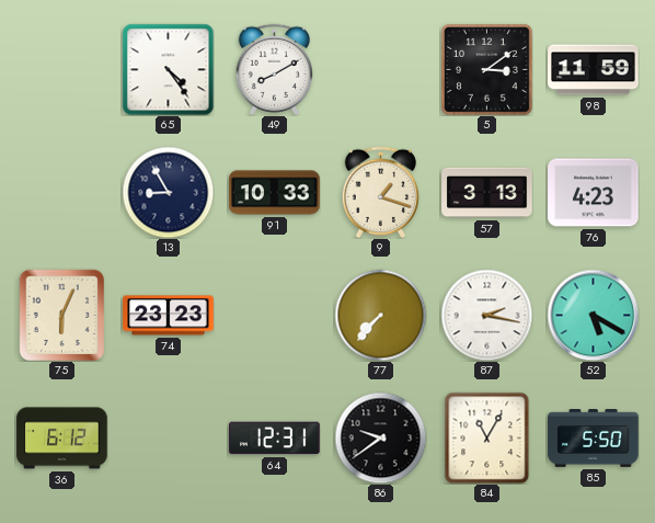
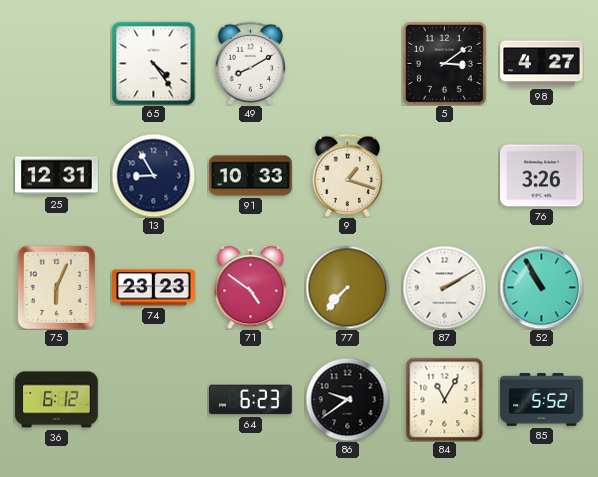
98: 11:59 -> 4:27
25: none -> 12:31
57: 3:13 -> none
76: 4:23 -> 3:26
71: none -> 4:51
87: 2:17 -> 2:10
52: 5:20 -> 10:55
64: 12:31 -> 6:23
85: 5:50 -> 5:52
